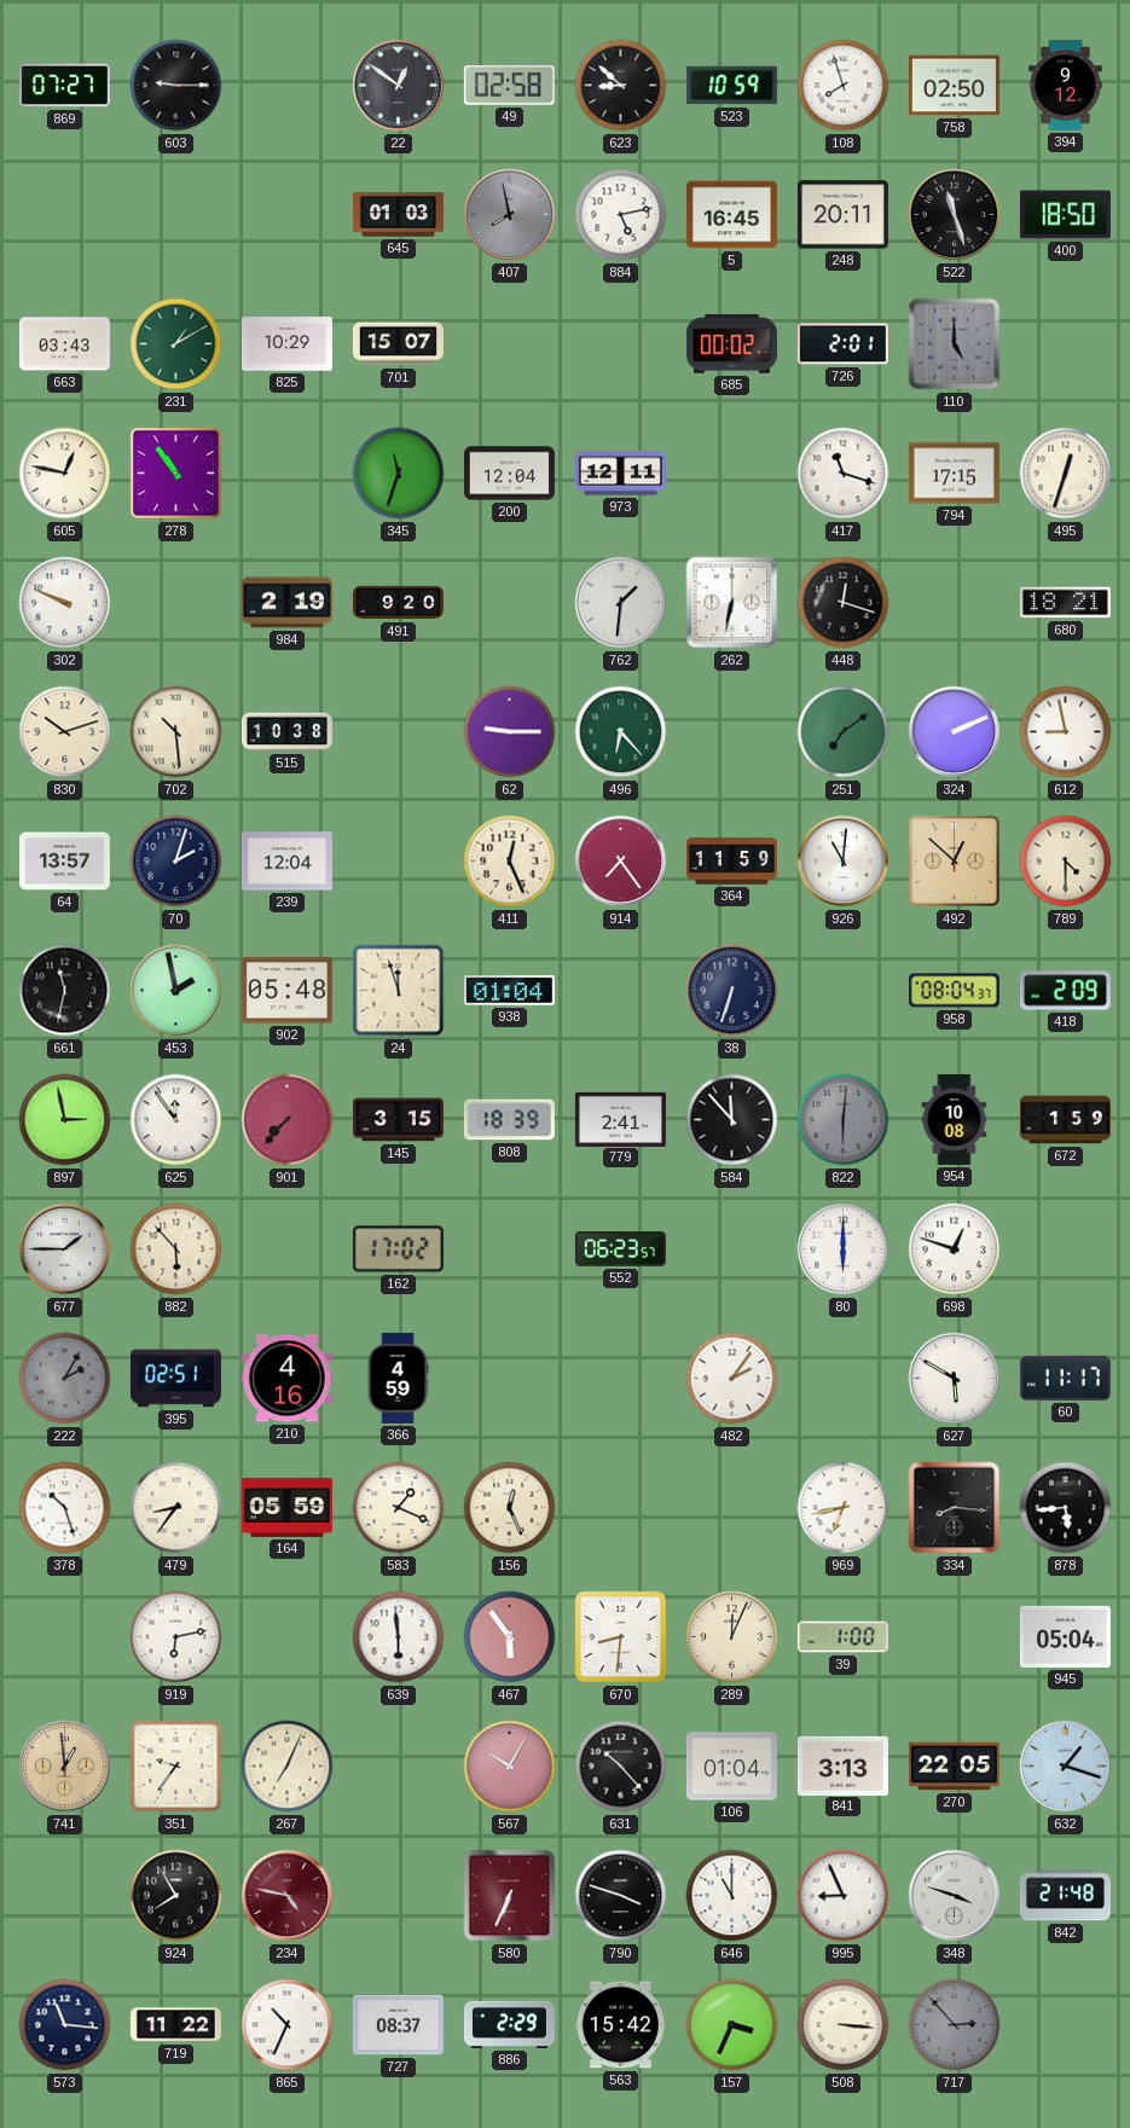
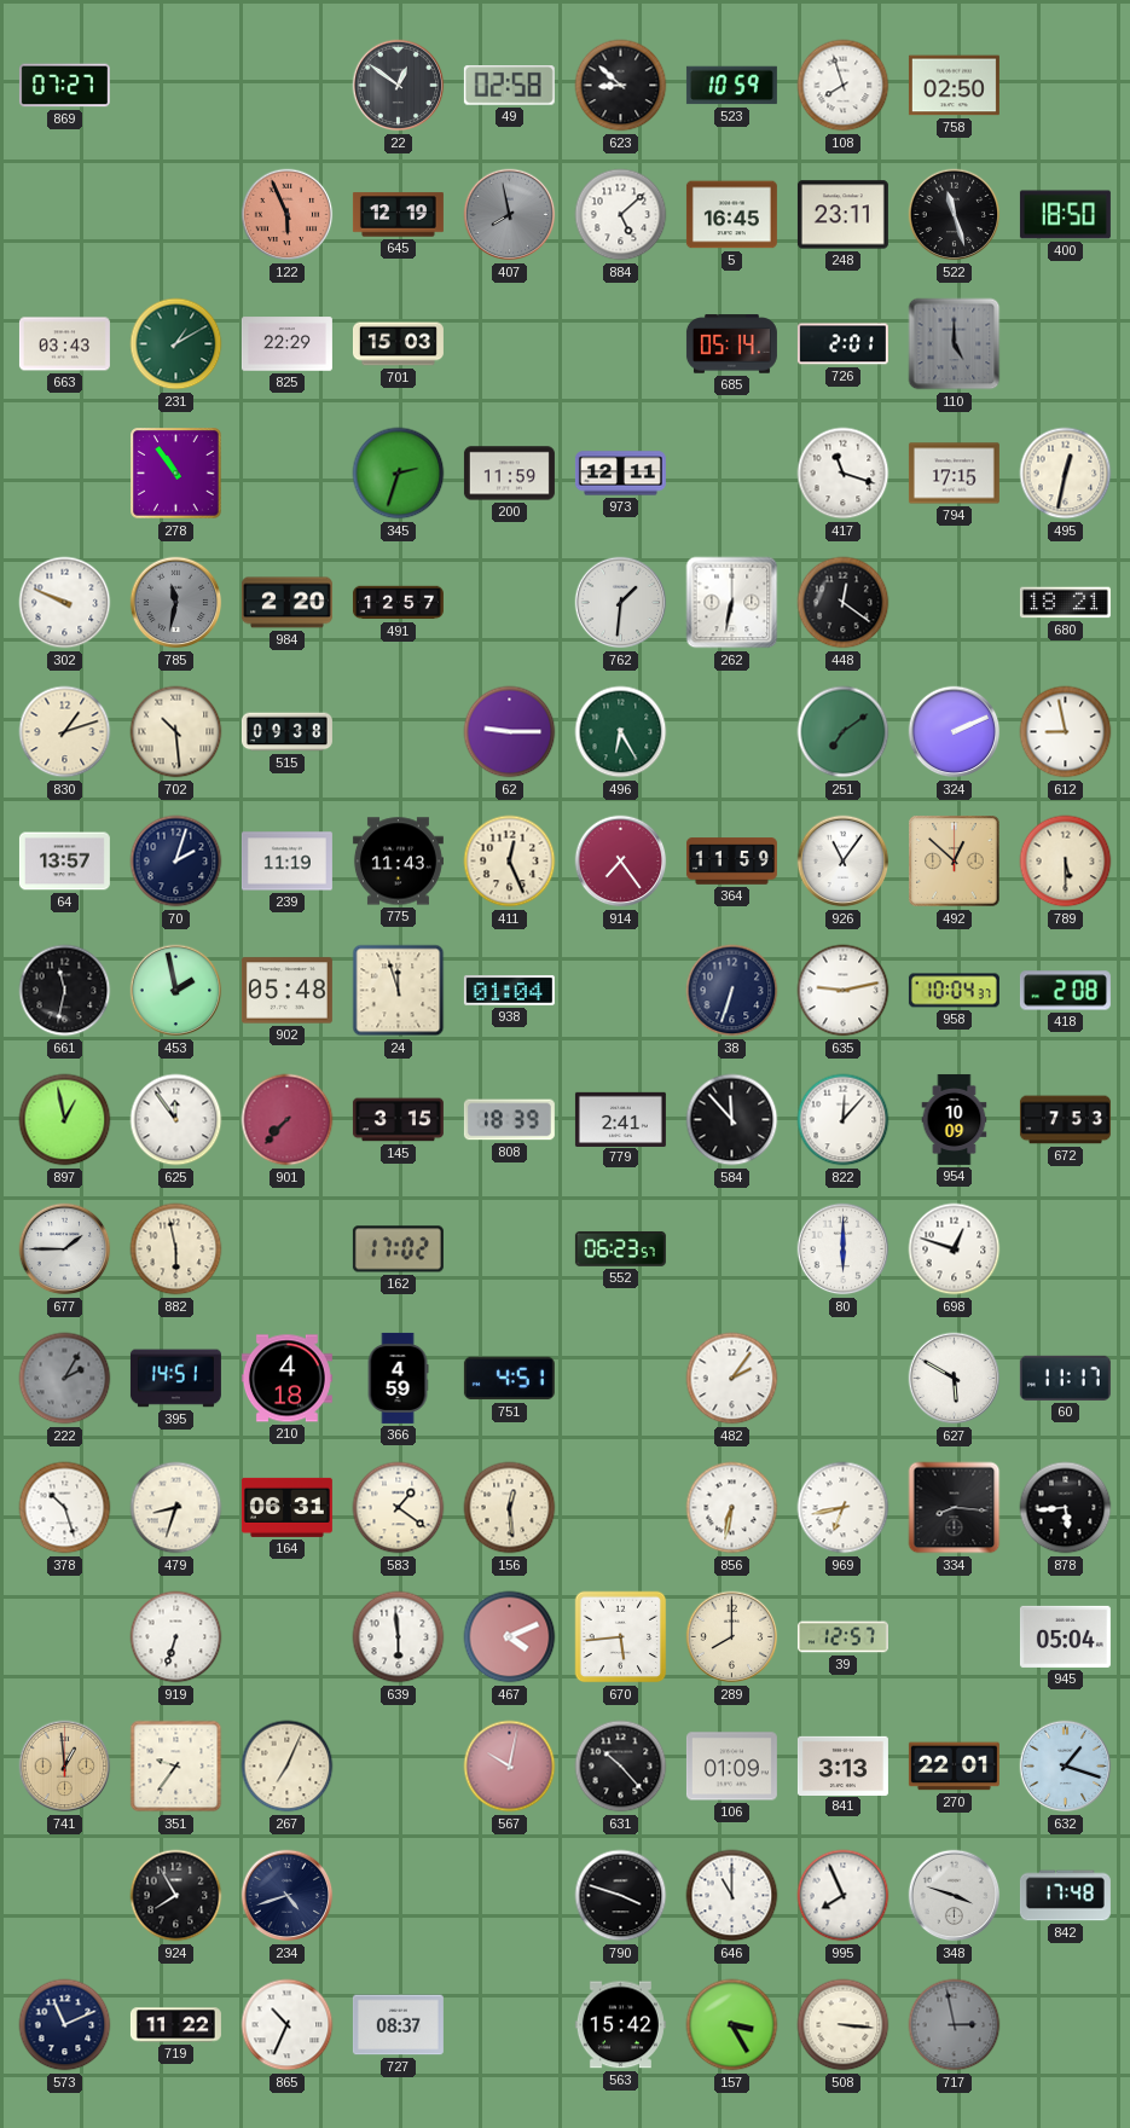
603: 9:15 -> none
394: 9:12 -> none
122: none -> 5:56
645: 01:03 -> 12:19
884: 5:13 -> 5:08
248: 20:11 -> 23:11
825: 10:29 -> 22:29
701: 15:07 -> 15:03
685: 00:02 -> 05:14
605: 12:47 -> none
345: 11:33 -> 2:33
200: 12:04 -> 11:59
495: 12:33 -> 12:32
785: none -> 11:32
984: 2:19 -> 2:20
491: 9:20 -> 12:57
448: 12:18 -> 12:21
830: 10:12 -> 1:12
515: 10:38 -> 09:38
496: 6:23 -> 6:25
239: 12:04 -> 11:19
775: none -> 11:43
926: 11:01 -> 11:06
789: 4:30 -> 5:30
635: none -> 9:13
958: 08:04 -> 10:04
418: 2:09 -> 2:08
897: 2:58 -> 12:58
822: 6:01 -> 12:07
822 dial: grey -> white
954: 10:08 -> 10:09
672: 1:59 -> 7:53
882: 5:53 -> 5:58
395: 02:51 -> 14:51
210: 4:16 -> 4:18
751: none -> 4:51
479: 8:36 -> 8:33
164: 05:59 -> 06:31
583: 1:19 -> 1:21
156: 12:26 -> 12:29
856: none -> 6:32
919: 6:13 -> 6:33
467: 5:54 -> 4:11
670: 8:31 -> 5:44
289: 12:04 -> 8:00
39: 1:00 -> 12:57
567: 10:05 -> 10:02
106: 01:04 -> 01:09
270: 22:05 -> 22:01
234: 4:47 -> 4:42
234 dial: burgundy -> navy
580: 6:34 -> none
995: 8:56 -> 7:56
842: 21:48 -> 17:48
573: 11:16 -> 11:11
886: 2:29 -> none
157: 3:34 -> 3:25
717: 2:53 -> 2:58
